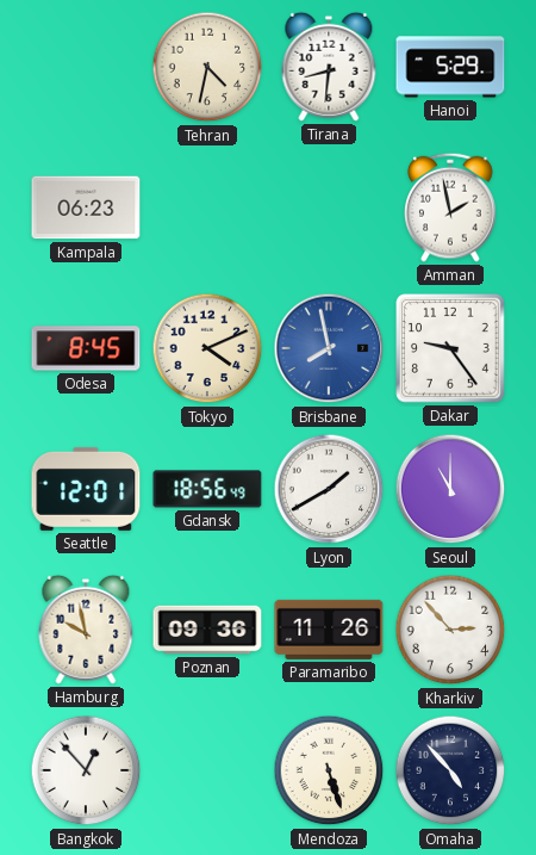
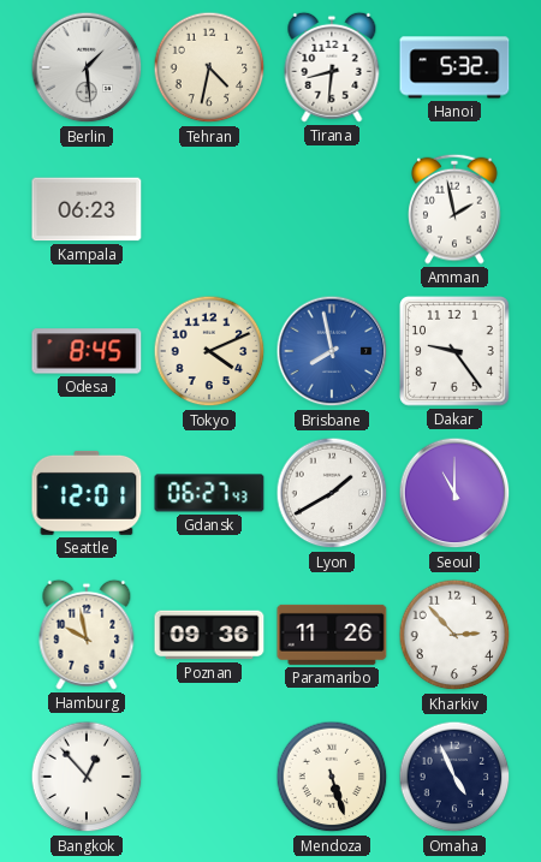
Berlin: none -> 1:29
Hanoi: 5:29 -> 5:32
Gdansk: 18:56 -> 06:27
Omaha: 4:53 -> 4:56
